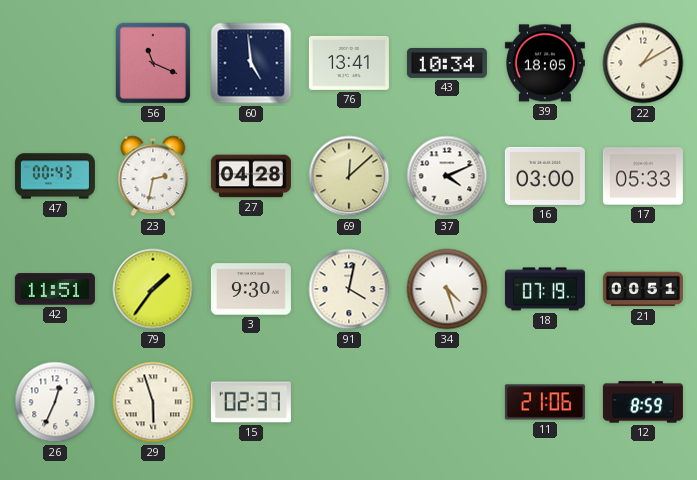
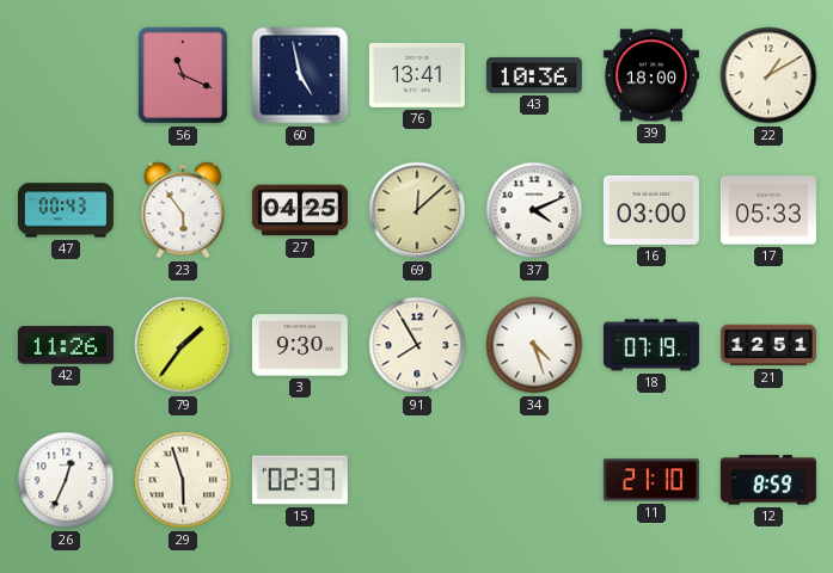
60: 4:59 -> 4:58
43: 10:34 -> 10:36
39: 18:05 -> 18:00
23: 2:32 -> 5:54
27: 04:28 -> 04:25
42: 11:51 -> 11:26
91: 4:02 -> 7:55
21: 00:51 -> 12:51
11: 21:06 -> 21:10
